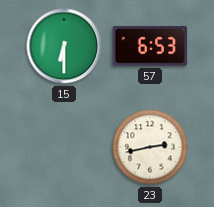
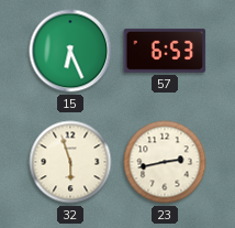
15: 6:30 -> 6:26
32: none -> 5:57
